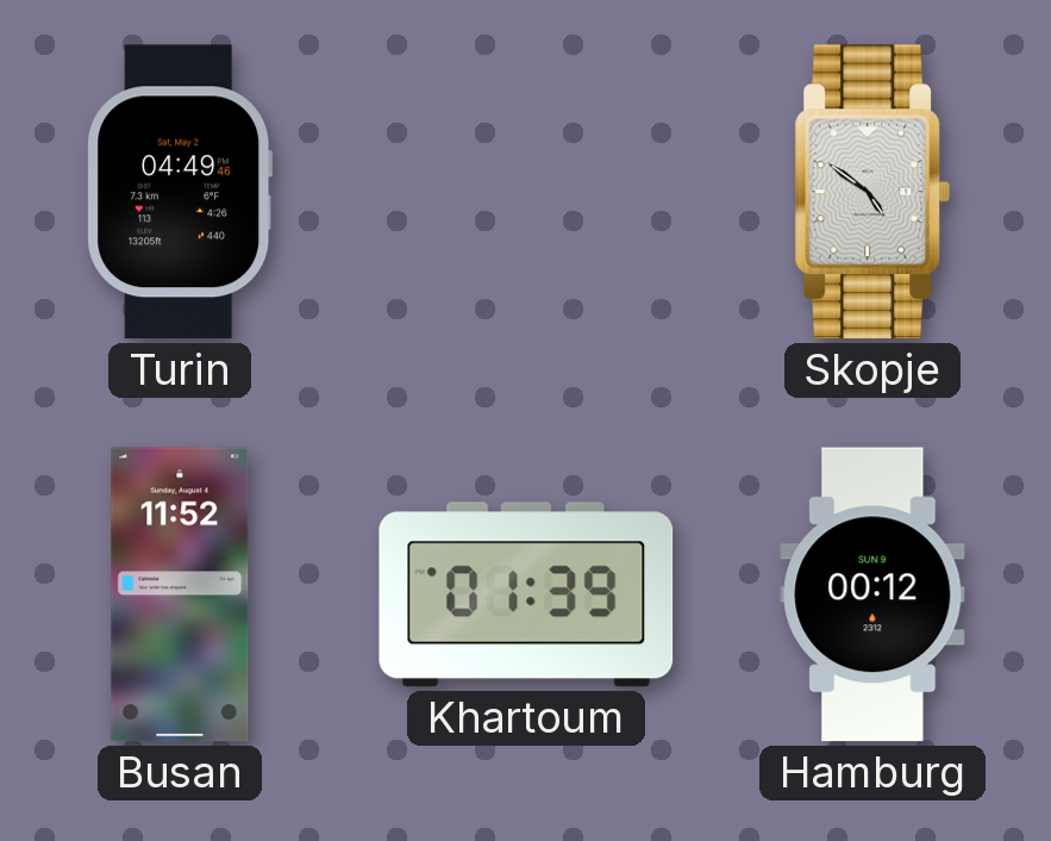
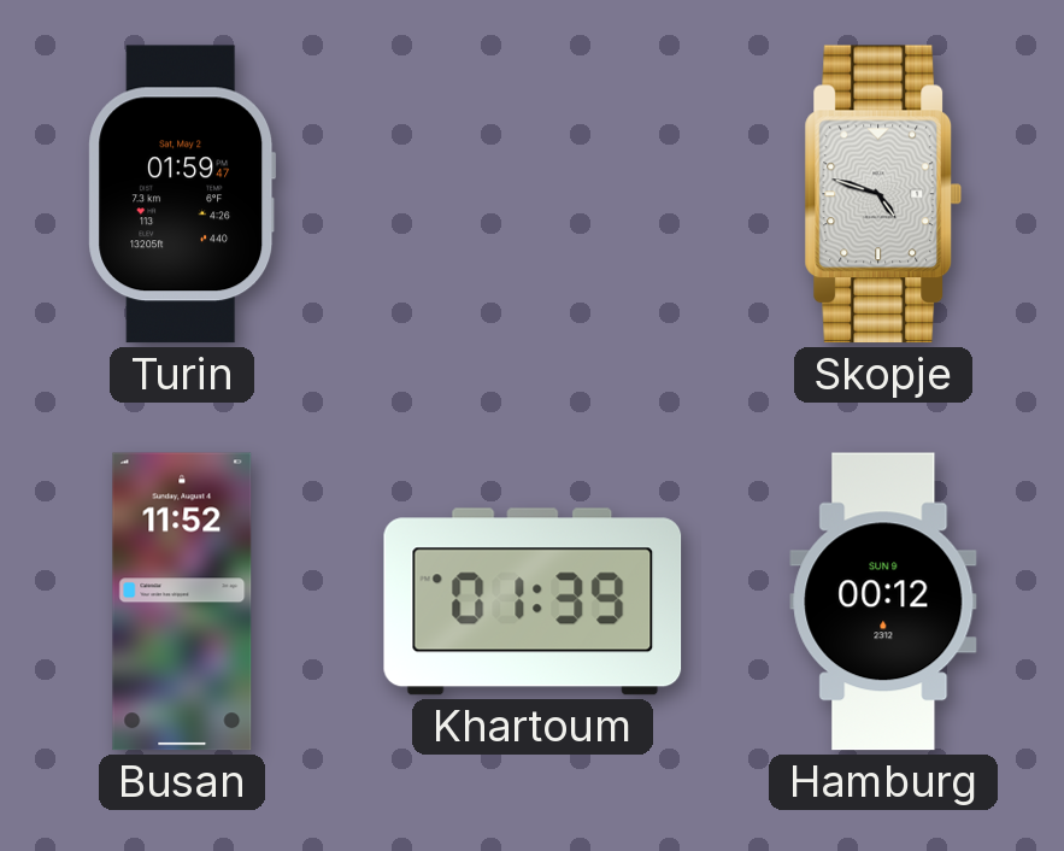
Turin: 04:49 -> 01:59
Skopje: 4:51 -> 4:48
